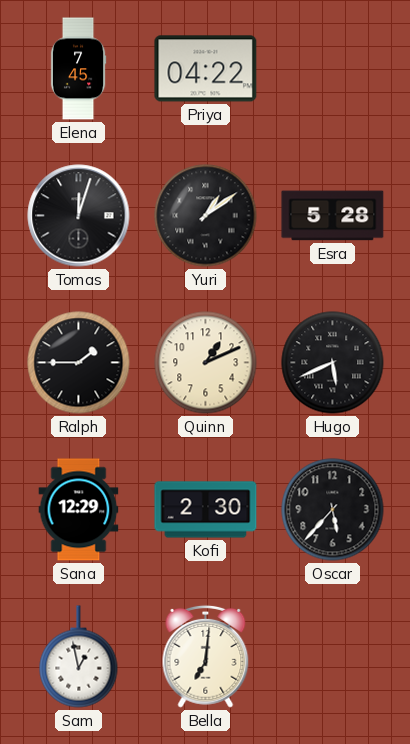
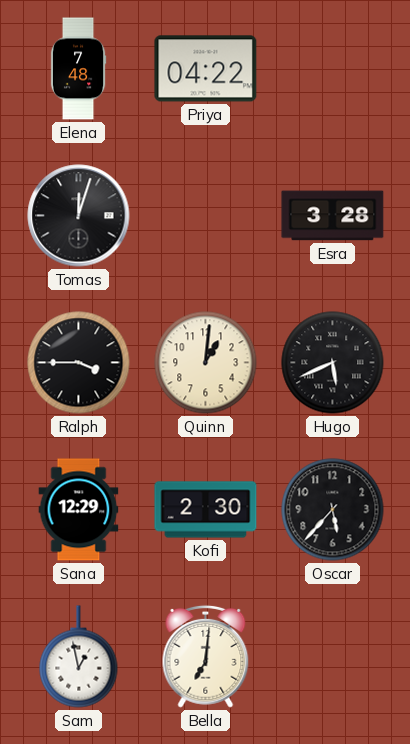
Elena: 7:45 -> 7:48
Yuri: 1:09 -> none
Esra: 5:28 -> 3:28
Ralph: 1:45 -> 3:45
Quinn: 1:11 -> 1:01
